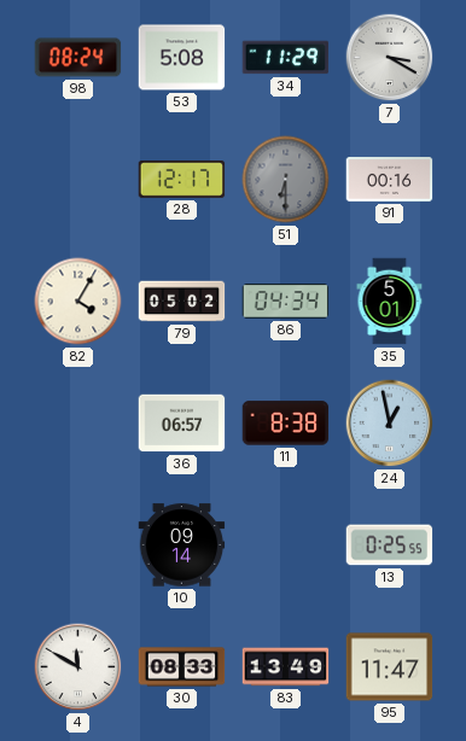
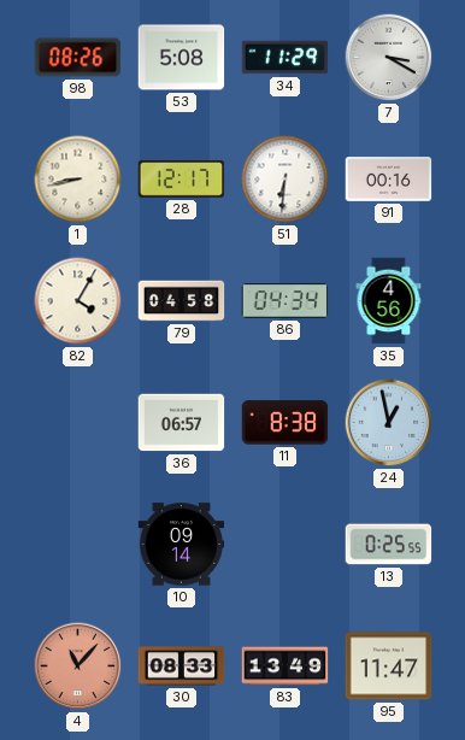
98: 08:24 -> 08:26
1: none -> 8:43
51: 6:30 -> 6:31
51 dial: grey -> white
79: 05:02 -> 04:58
35: 5:01 -> 4:56
4: 11:50 -> 11:07
4 dial: white -> salmon
